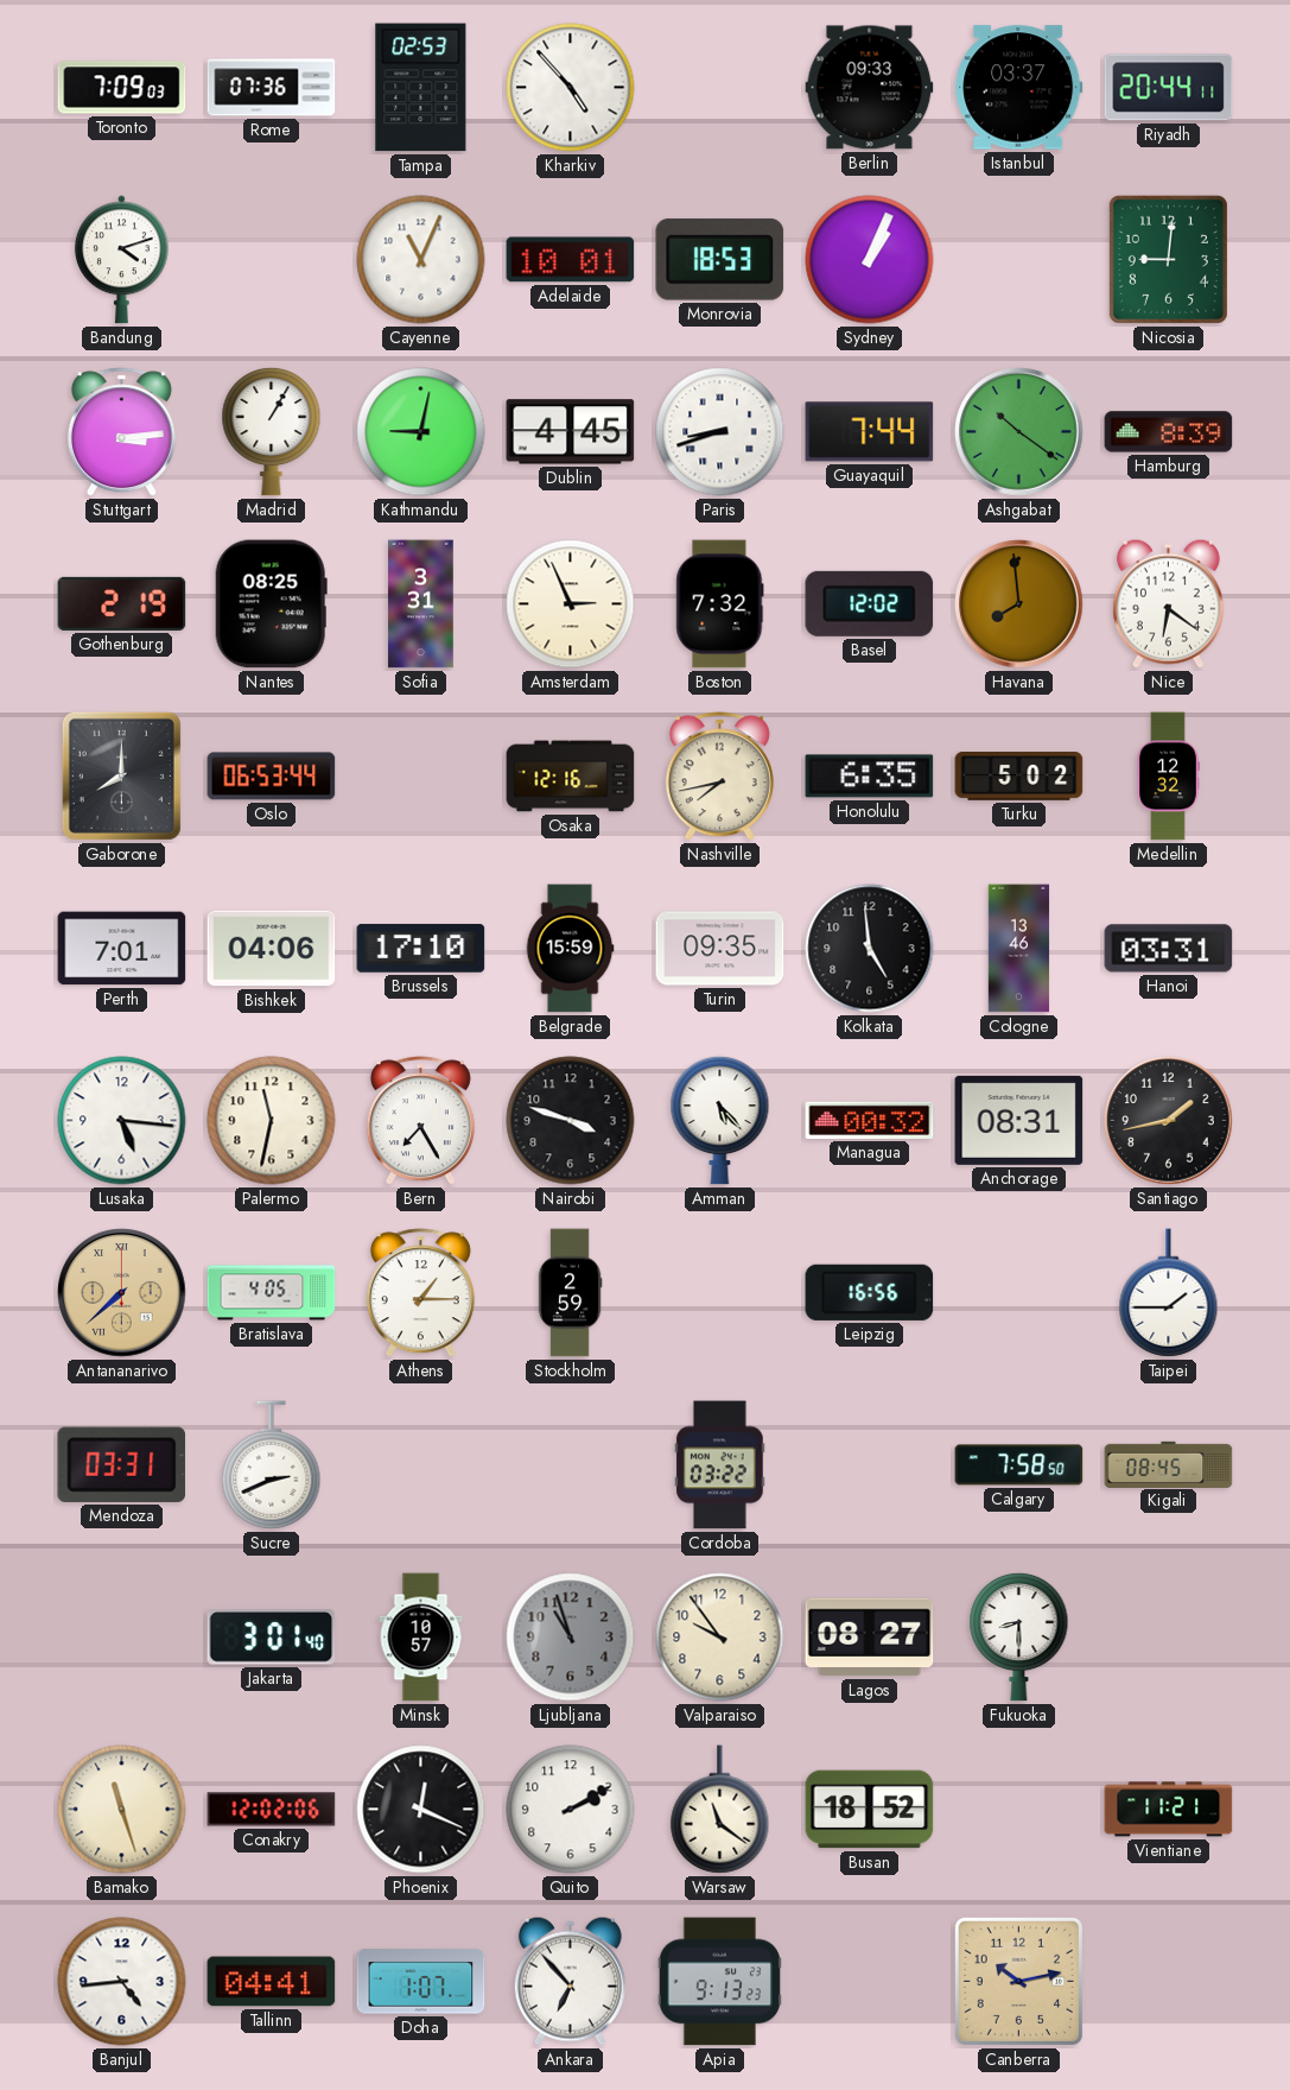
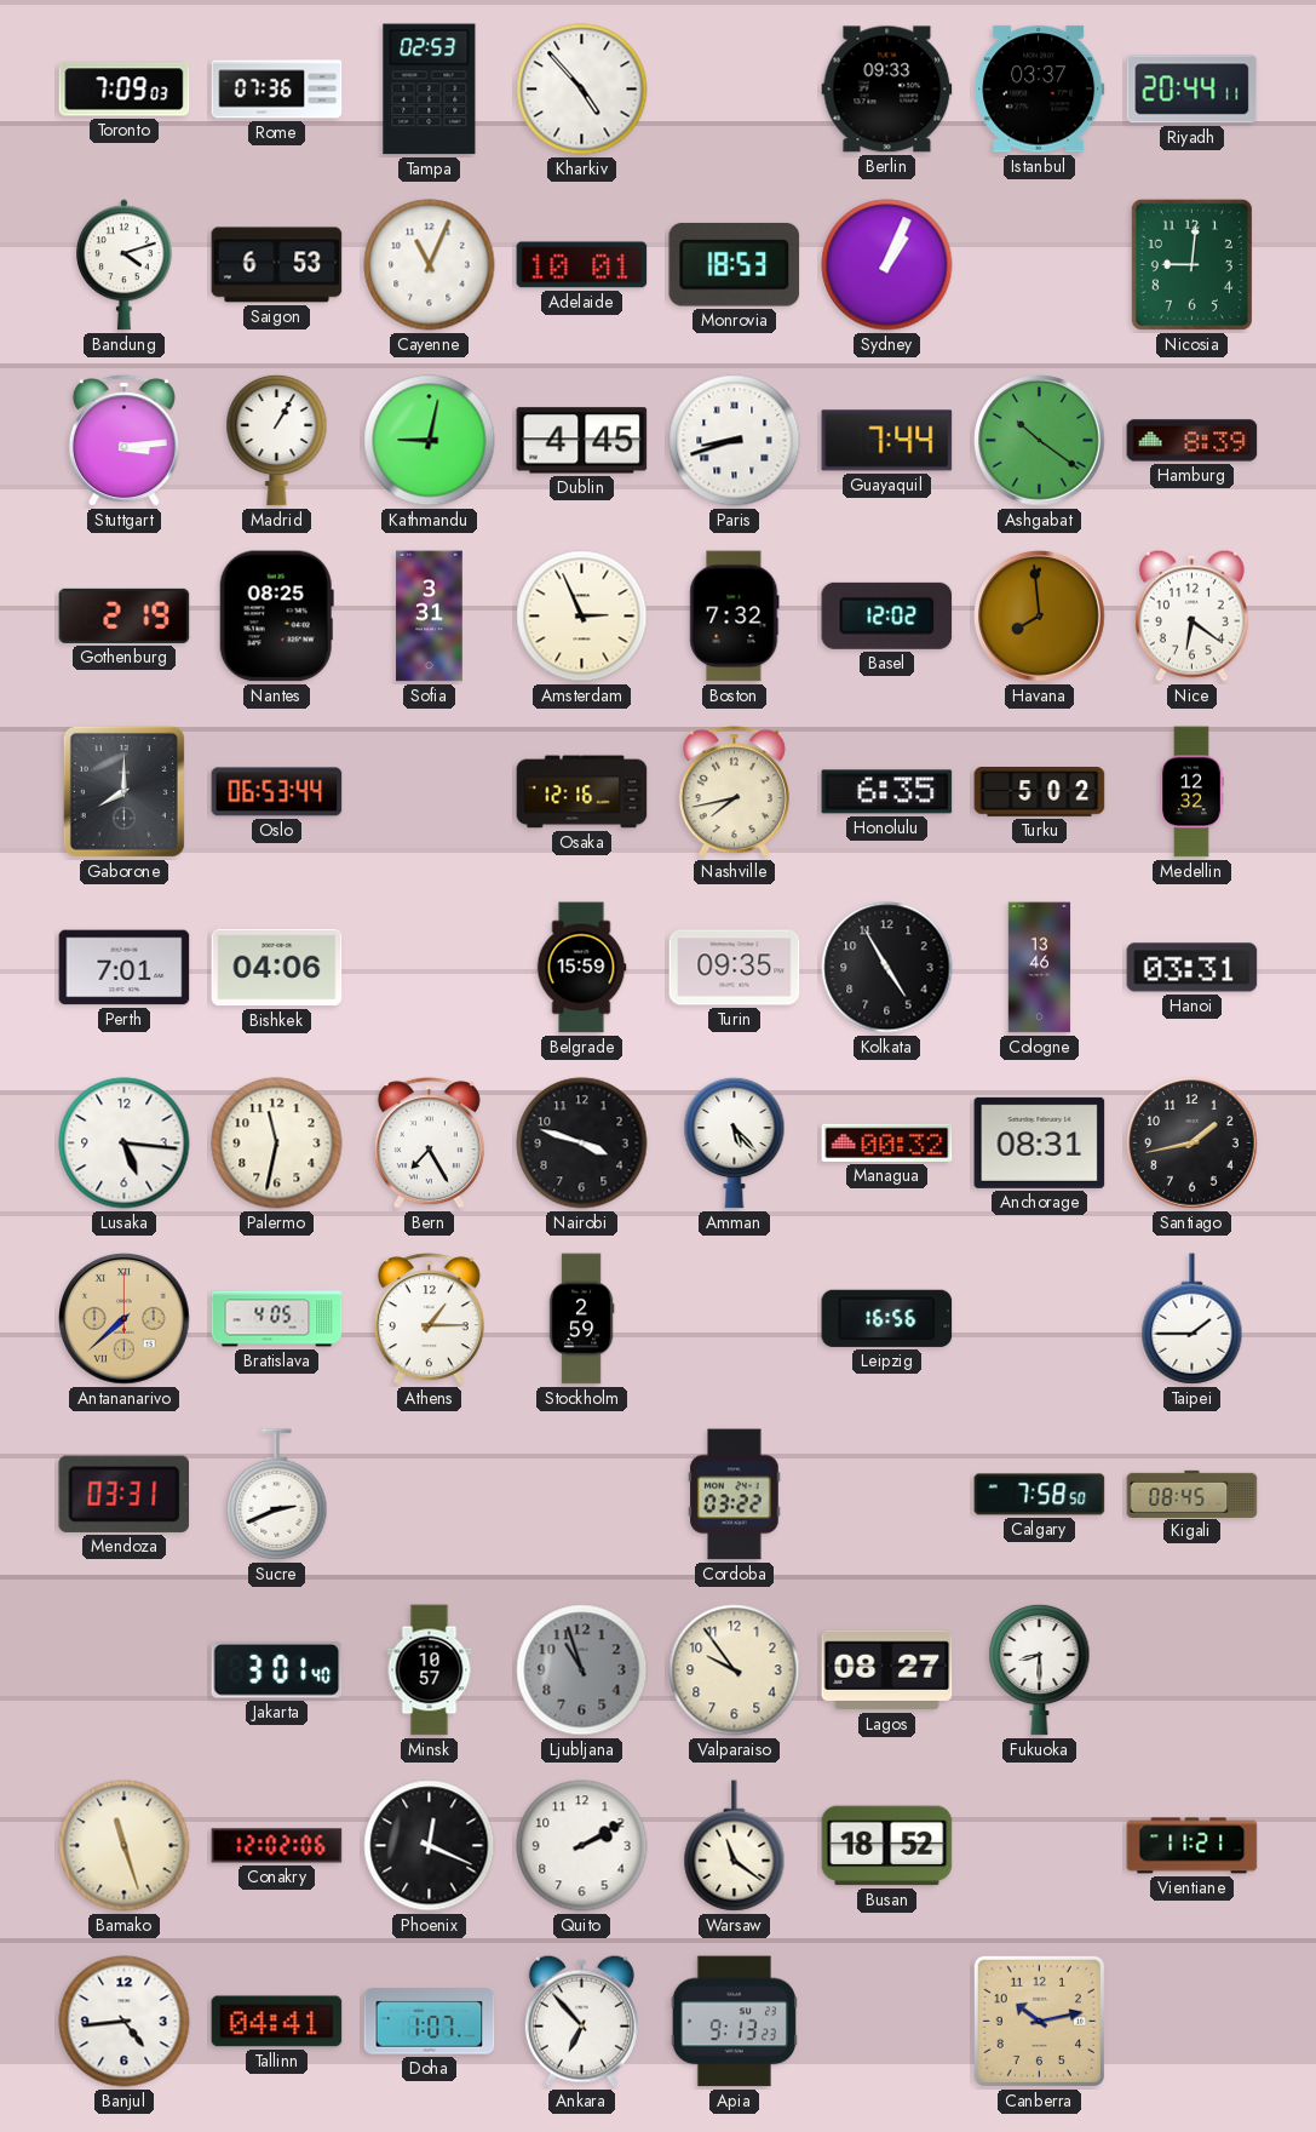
Saigon: none -> 6:53
Brussels: 17:10 -> none
Kolkata: 4:59 -> 4:55
